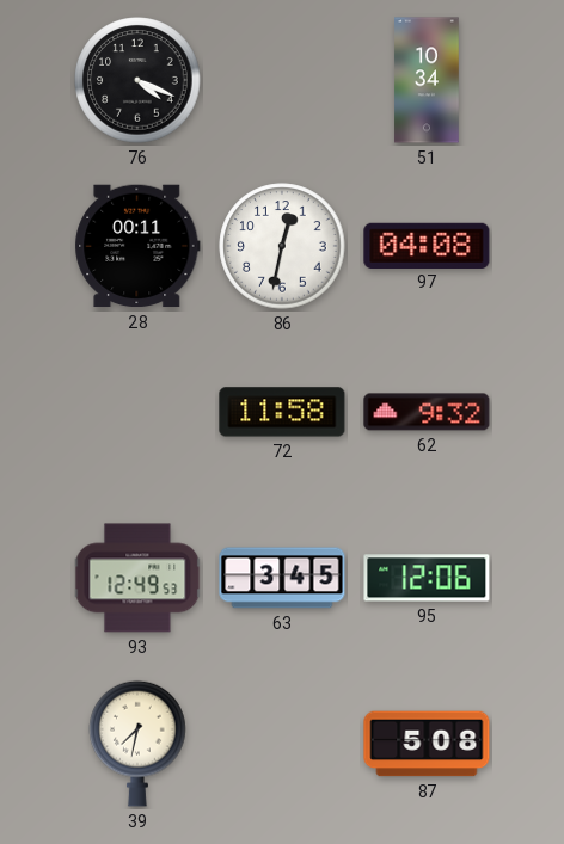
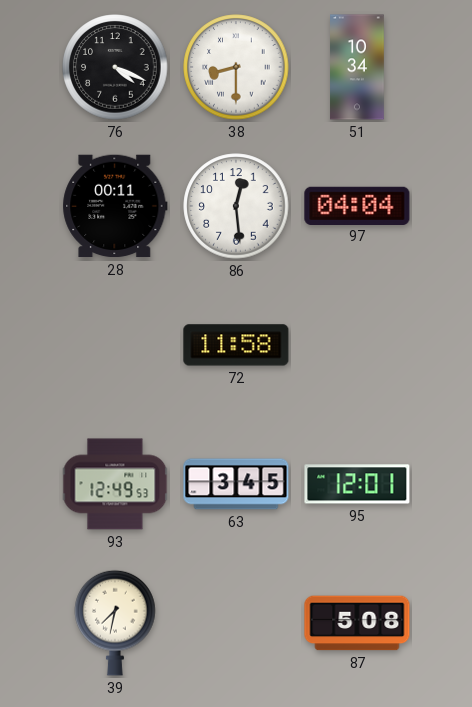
38: none -> 8:30
86: 12:32 -> 12:29
97: 04:08 -> 04:04
62: 9:32 -> none
95: 12:06 -> 12:01
